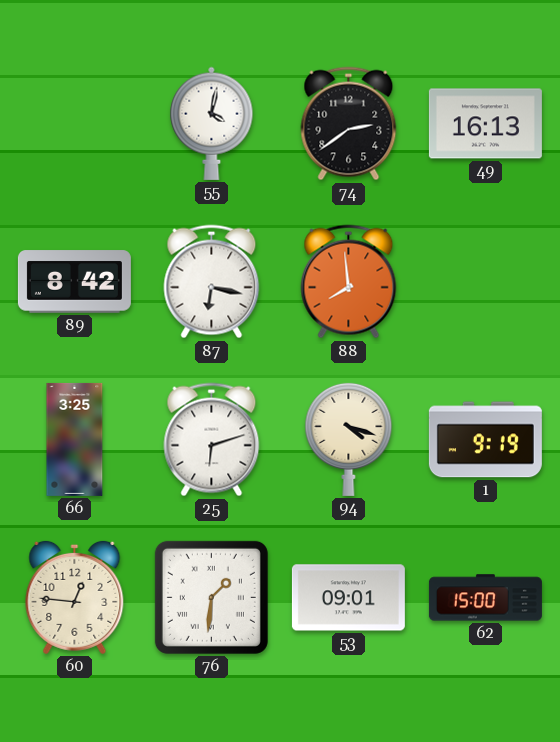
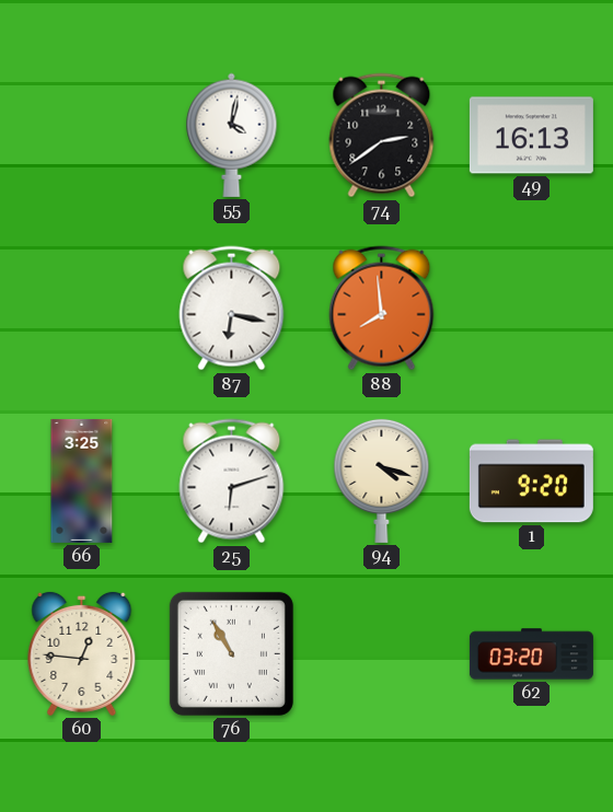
89: 8:42 -> none
1: 9:19 -> 9:20
76: 1:31 -> 10:55
53: 09:01 -> none
62: 15:00 -> 03:20
